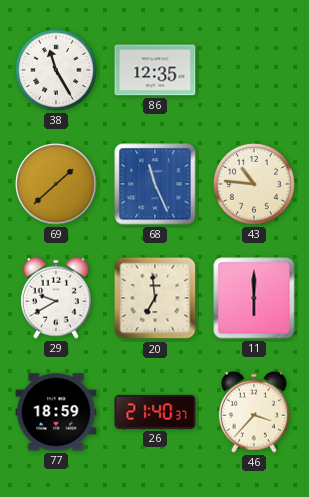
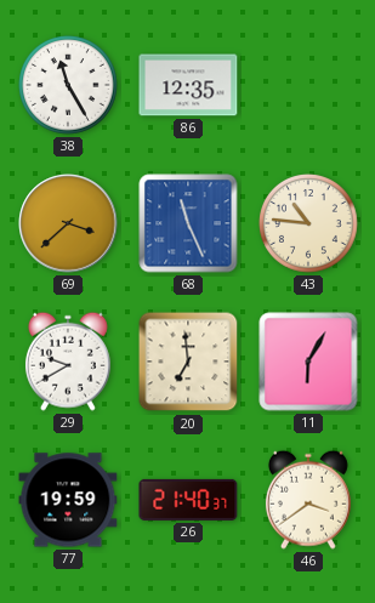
69: 1:38 -> 3:38
11: 6:00 -> 6:05
77: 18:59 -> 19:59
46: 3:37 -> 3:39
